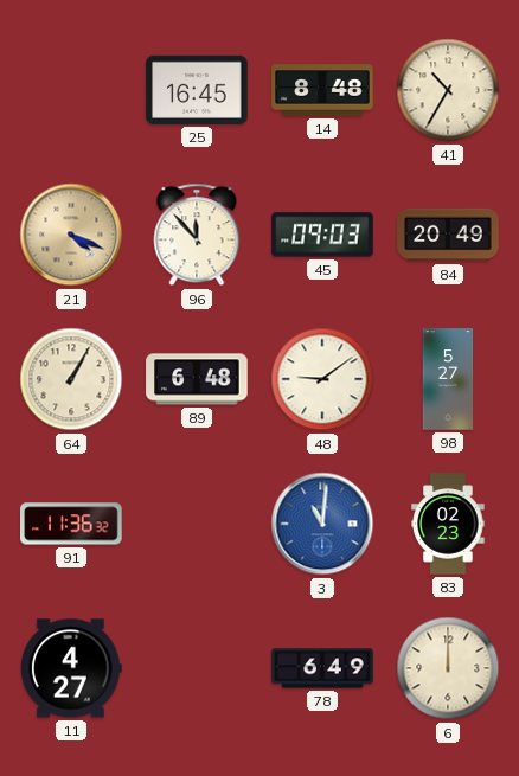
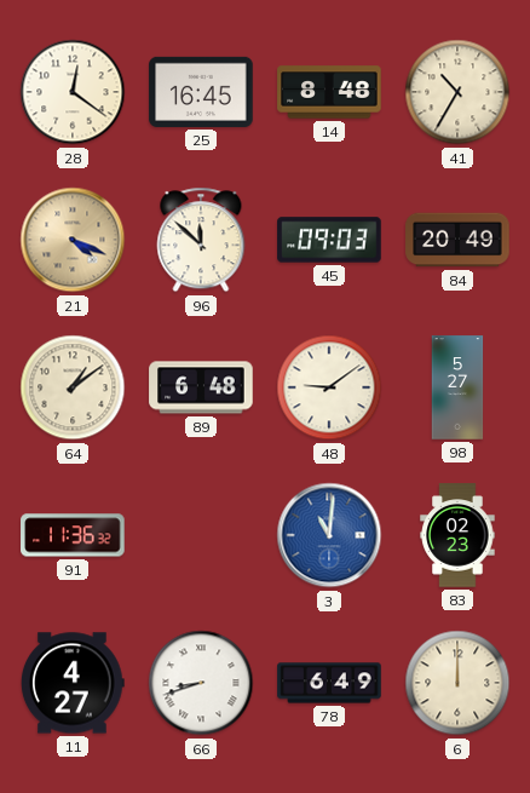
28: none -> 12:21
96: 11:53 -> 11:52
64: 1:05 -> 1:09
66: none -> 8:42
